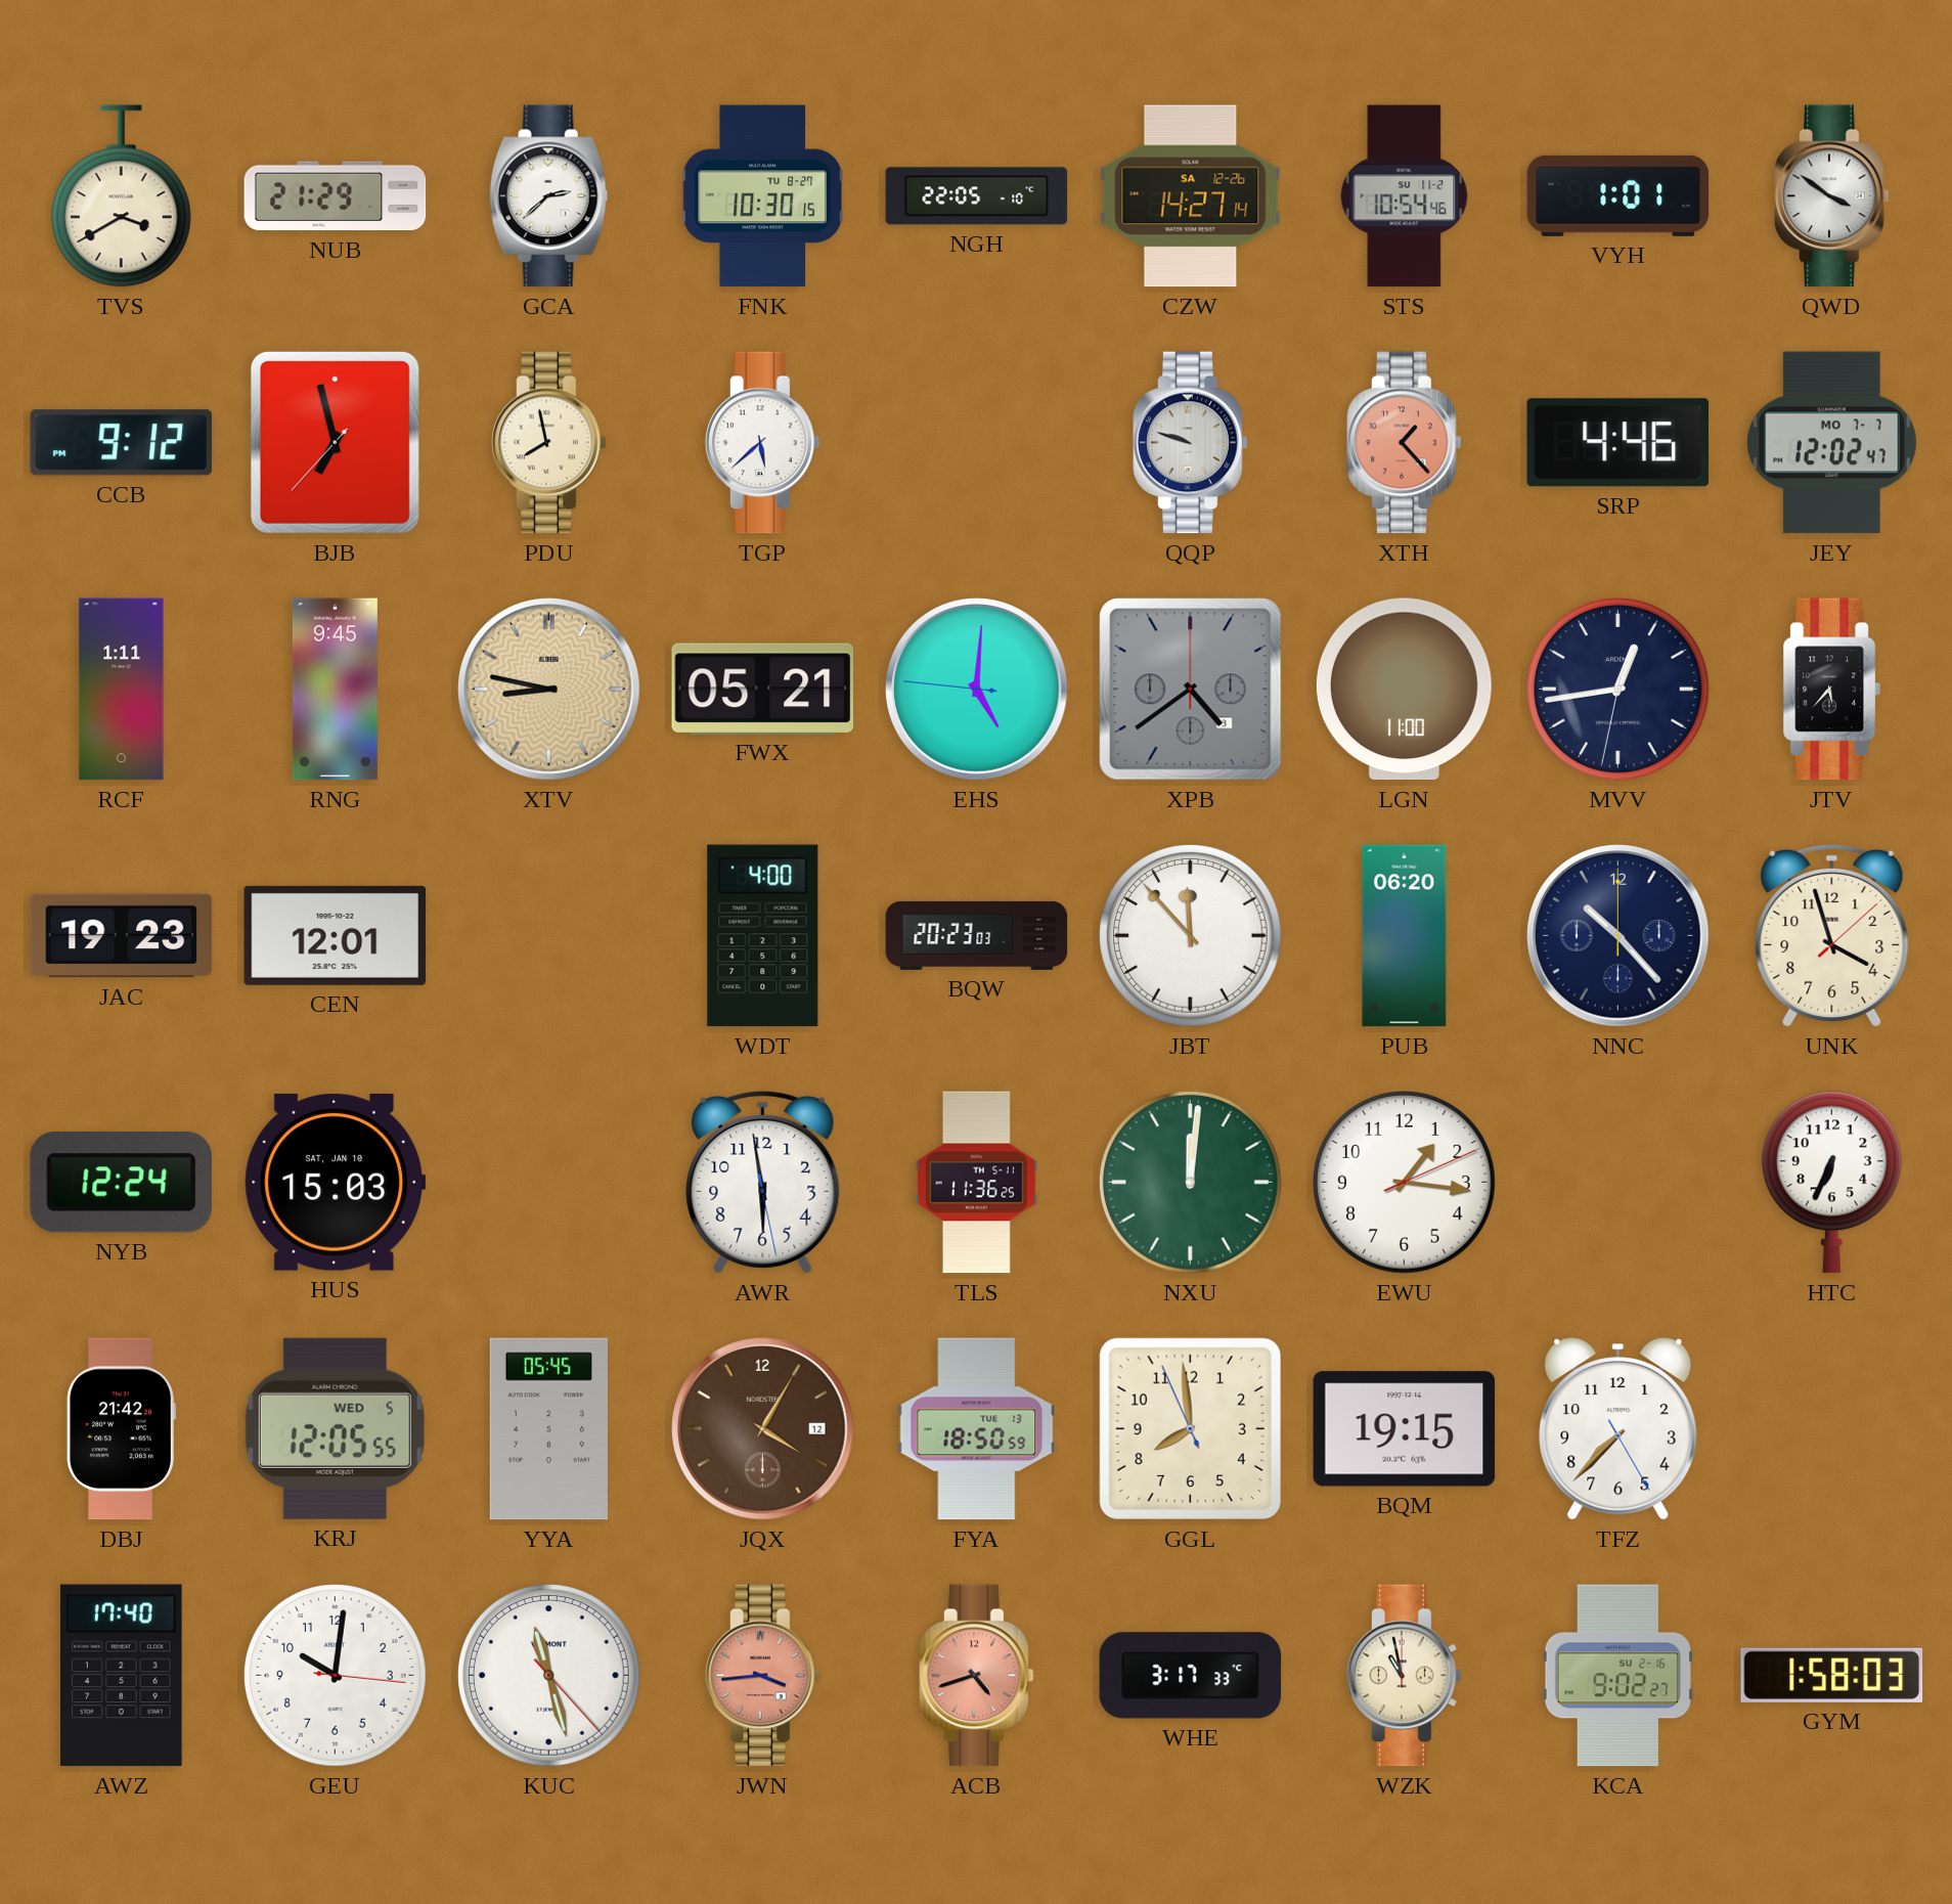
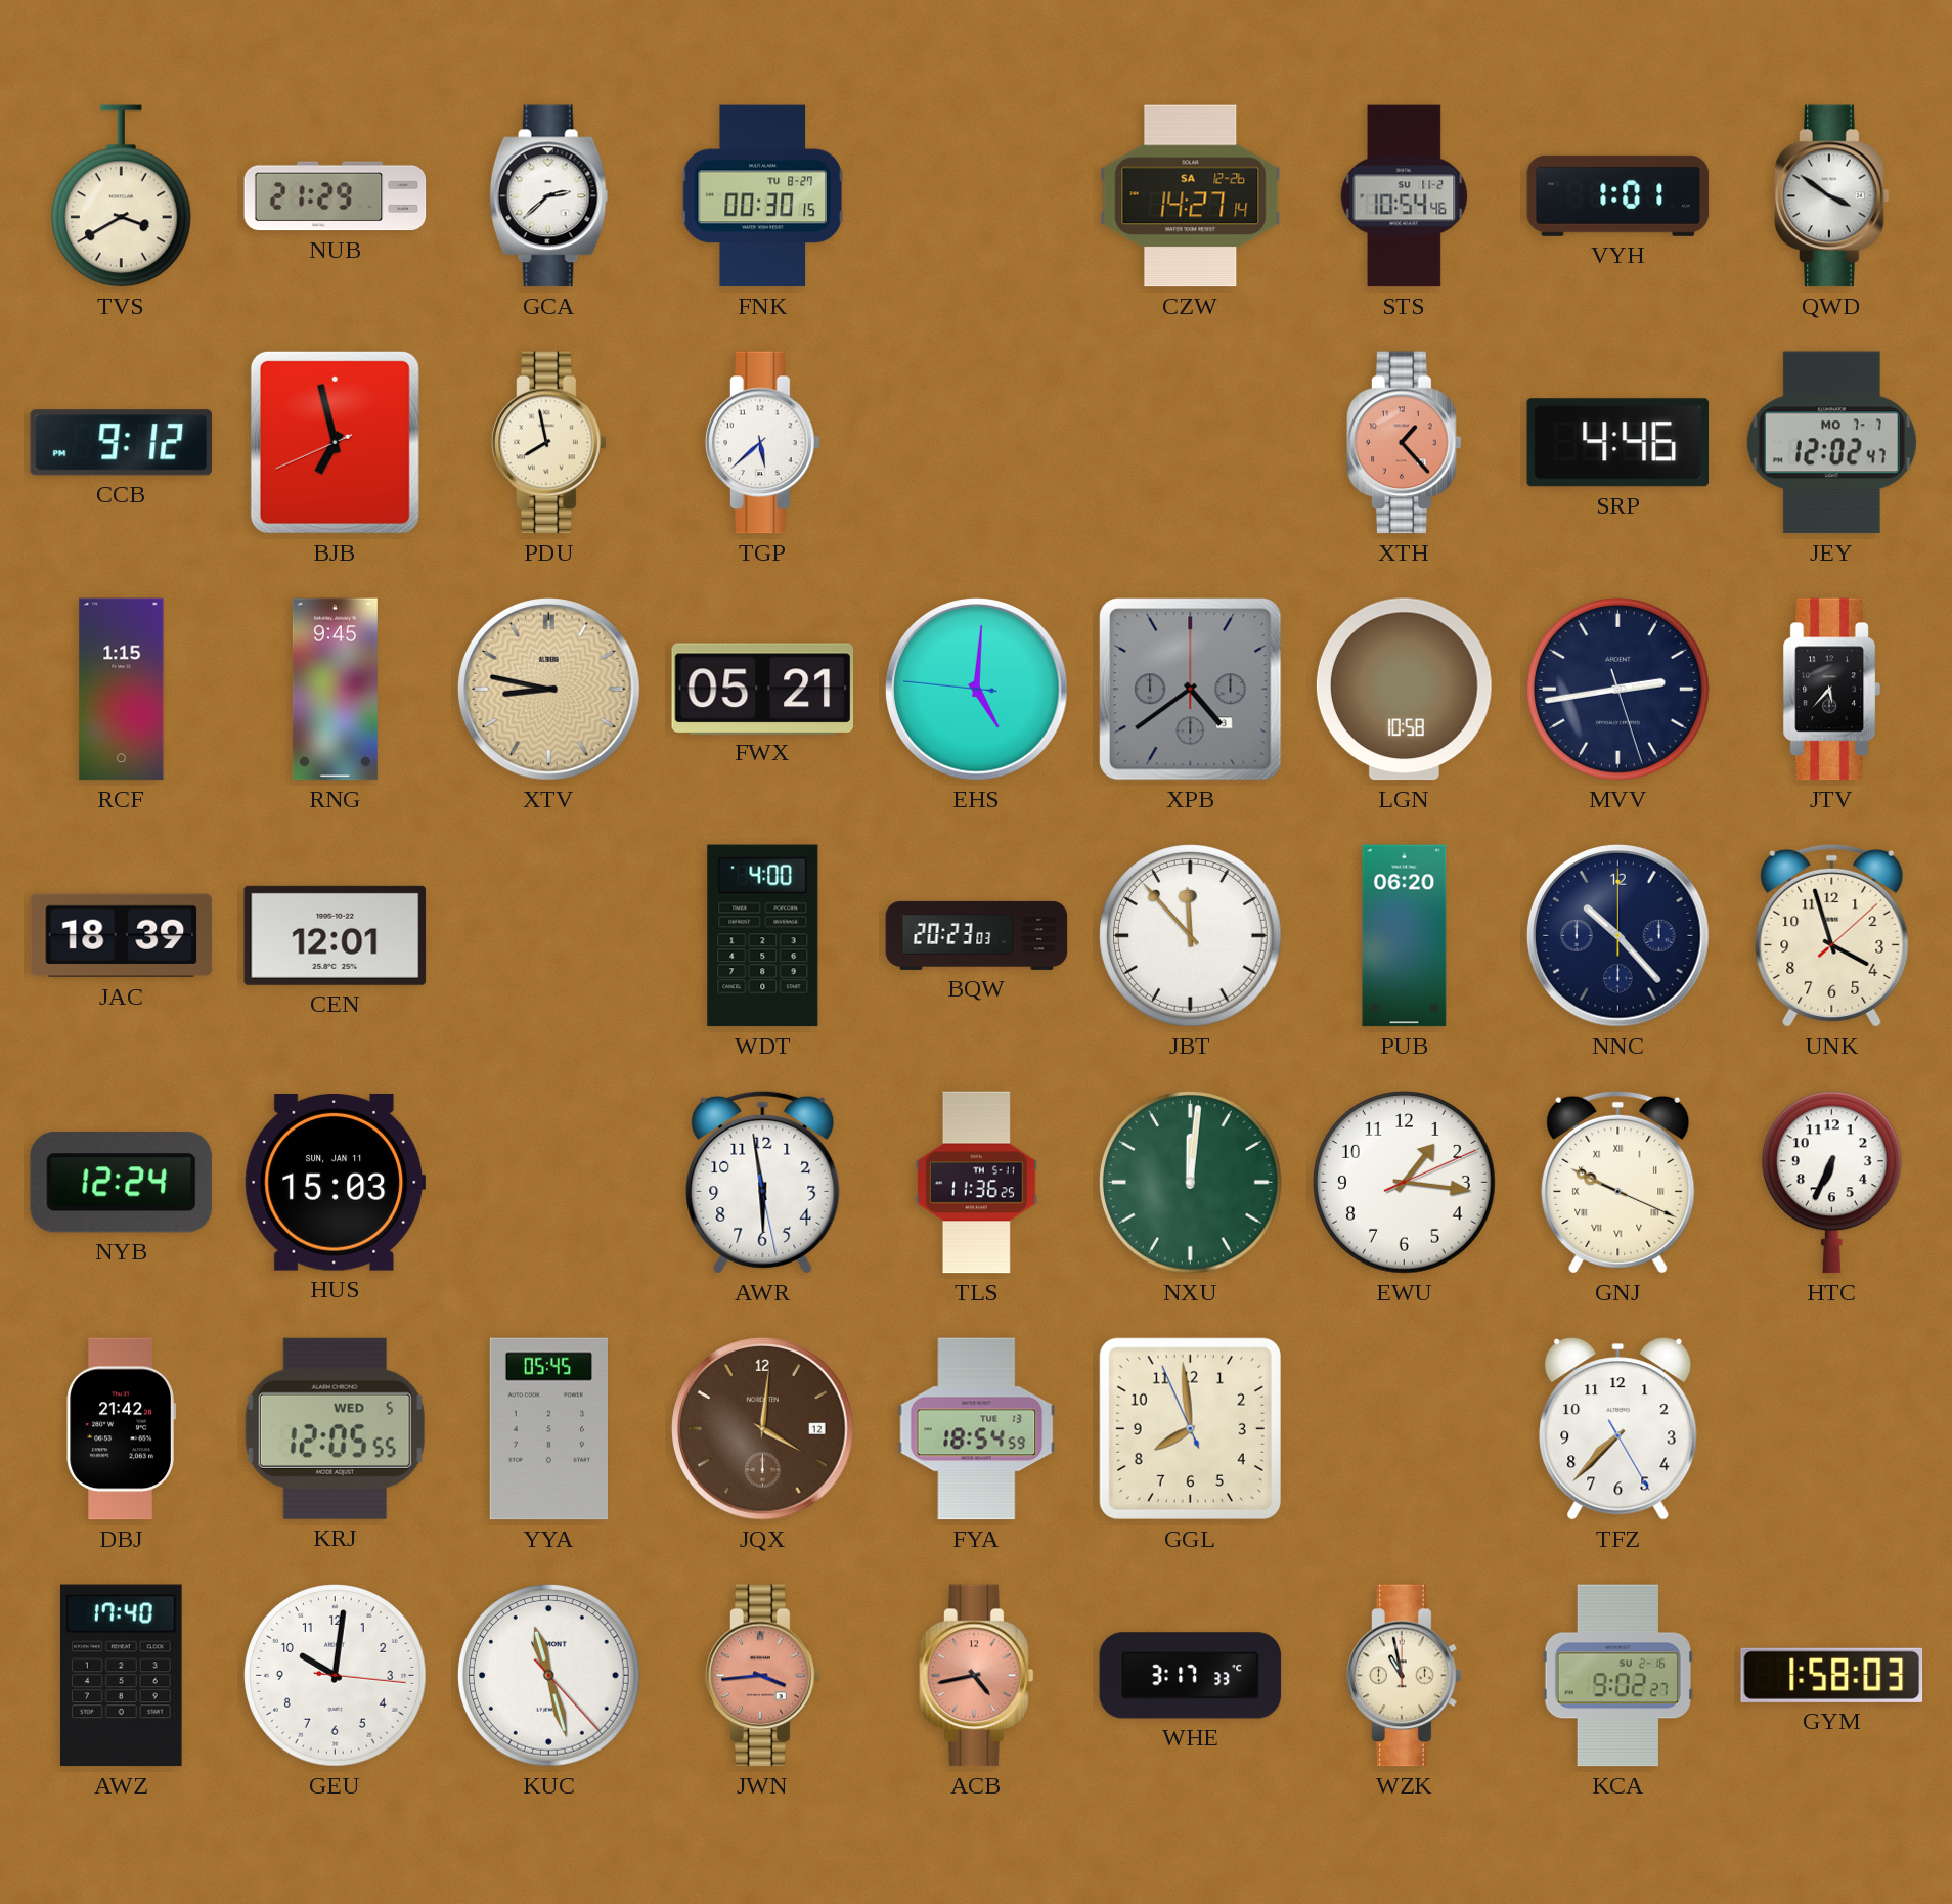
FNK: 10:30 -> 00:30
NGH: 22:05 -> none
BJB: 6:57:37 -> 6:57:41
QQP: 9:48 -> none
RCF: 1:11 -> 1:15
LGN: 11:00 -> 10:58
MVV: 12:43 -> 2:43
JAC: 19:23 -> 18:39
HUS date: SAT, JAN 10 -> SUN, JAN 11
GNJ: none -> 9:49
JQX: 4:05 -> 4:01
FYA: 18:50 -> 18:54
BQM: 19:15 -> none
ACB: 4:42 -> 4:43
